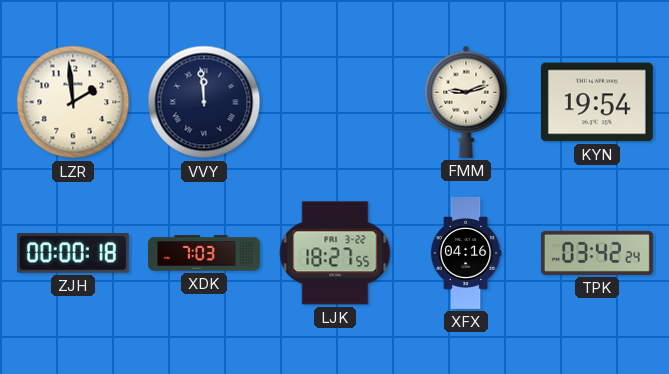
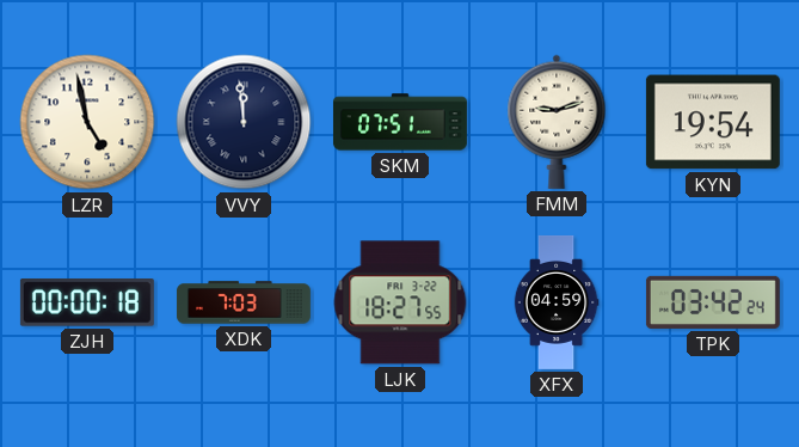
LZR: 1:59 -> 4:58
SKM: none -> 07:51
XFX: 04:16 -> 04:59
